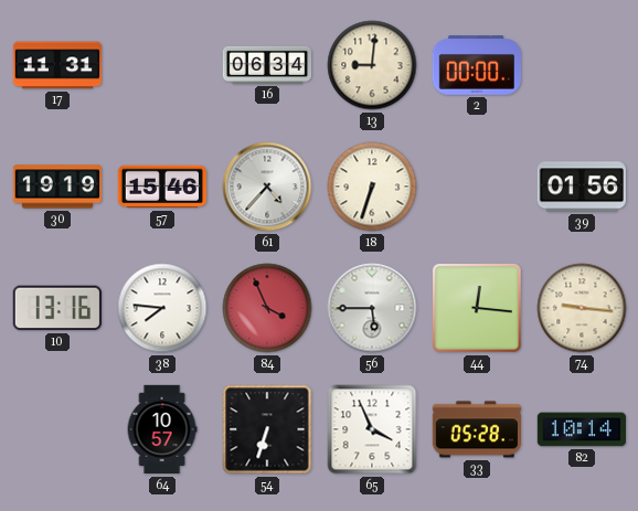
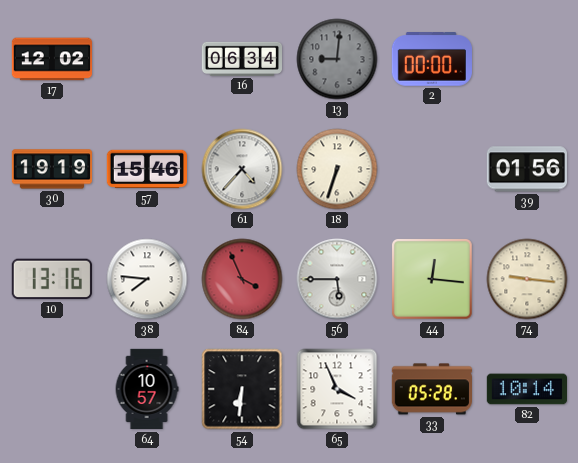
17: 11:31 -> 12:02
13 dial: cream -> grey
54: 6:33 -> 6:31
